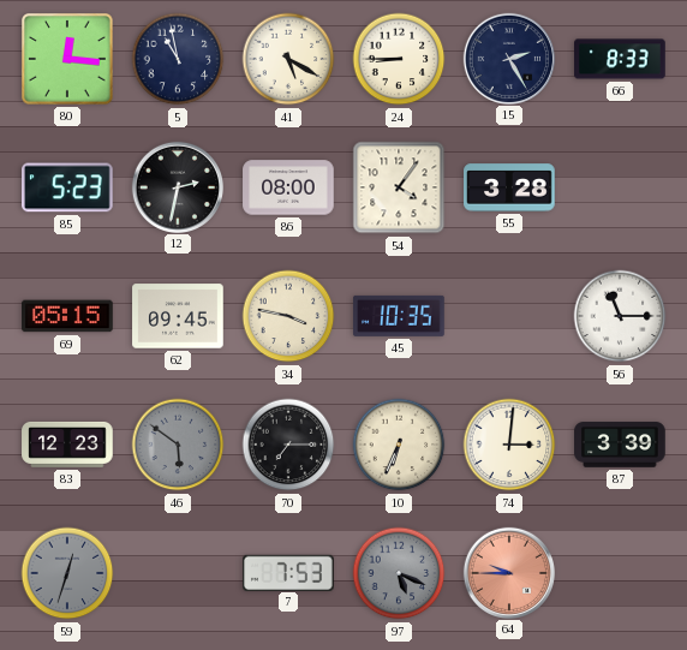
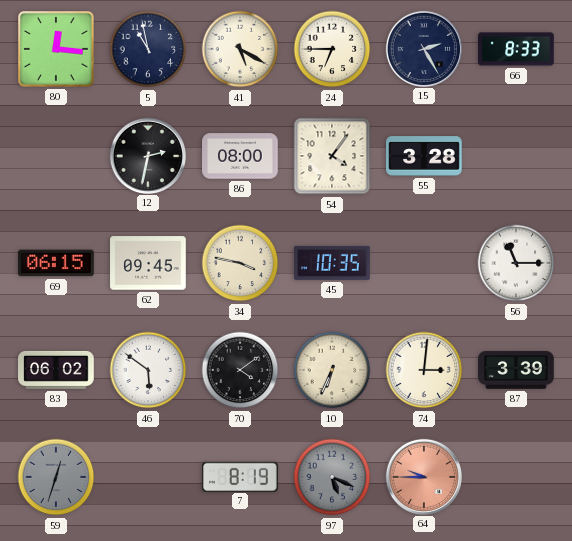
24: 8:45 -> 6:45
85: 5:23 -> none
69: 05:15 -> 06:15
83: 12:23 -> 06:02
46 dial: grey -> white
70: 7:15 -> 4:09
7: 7:53 -> 8:19
